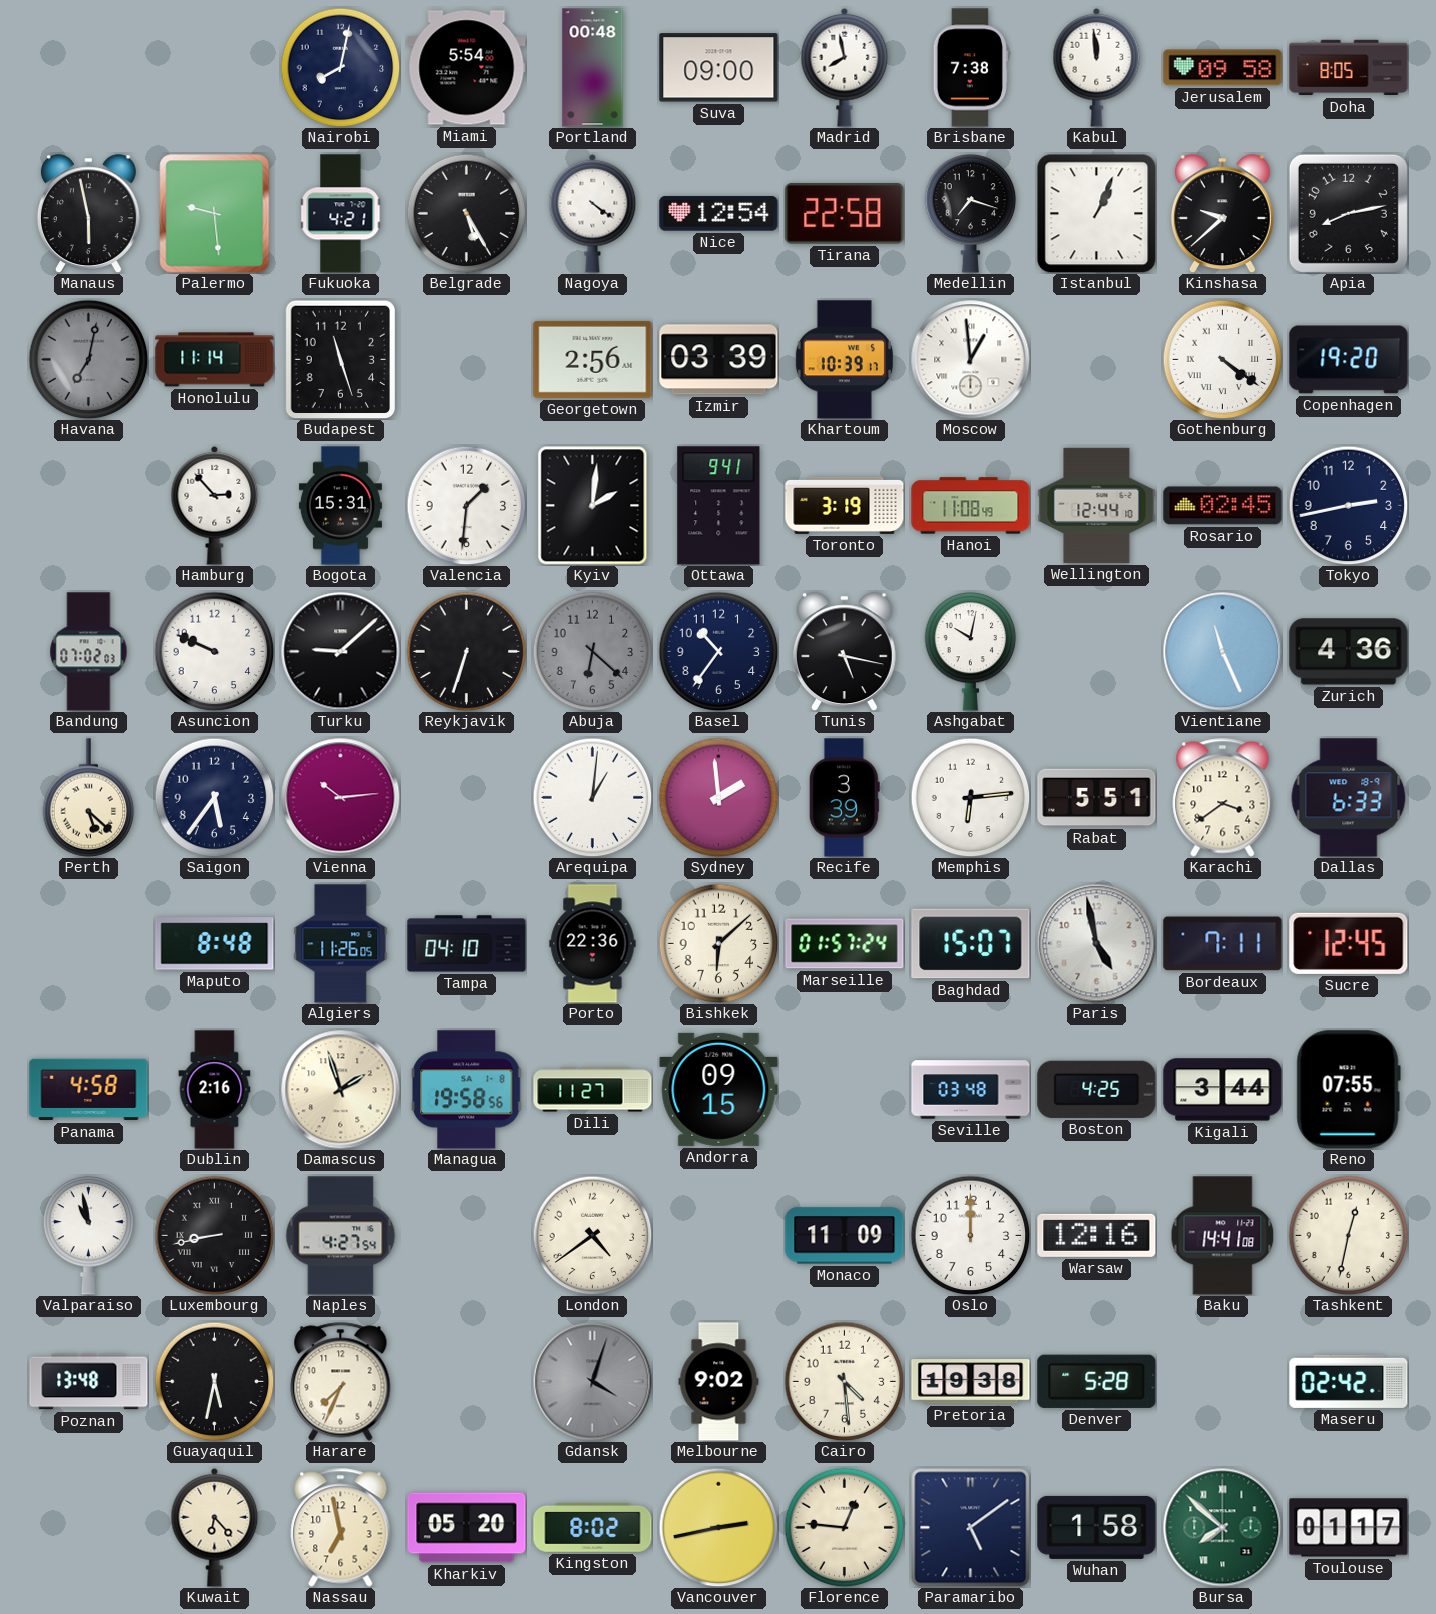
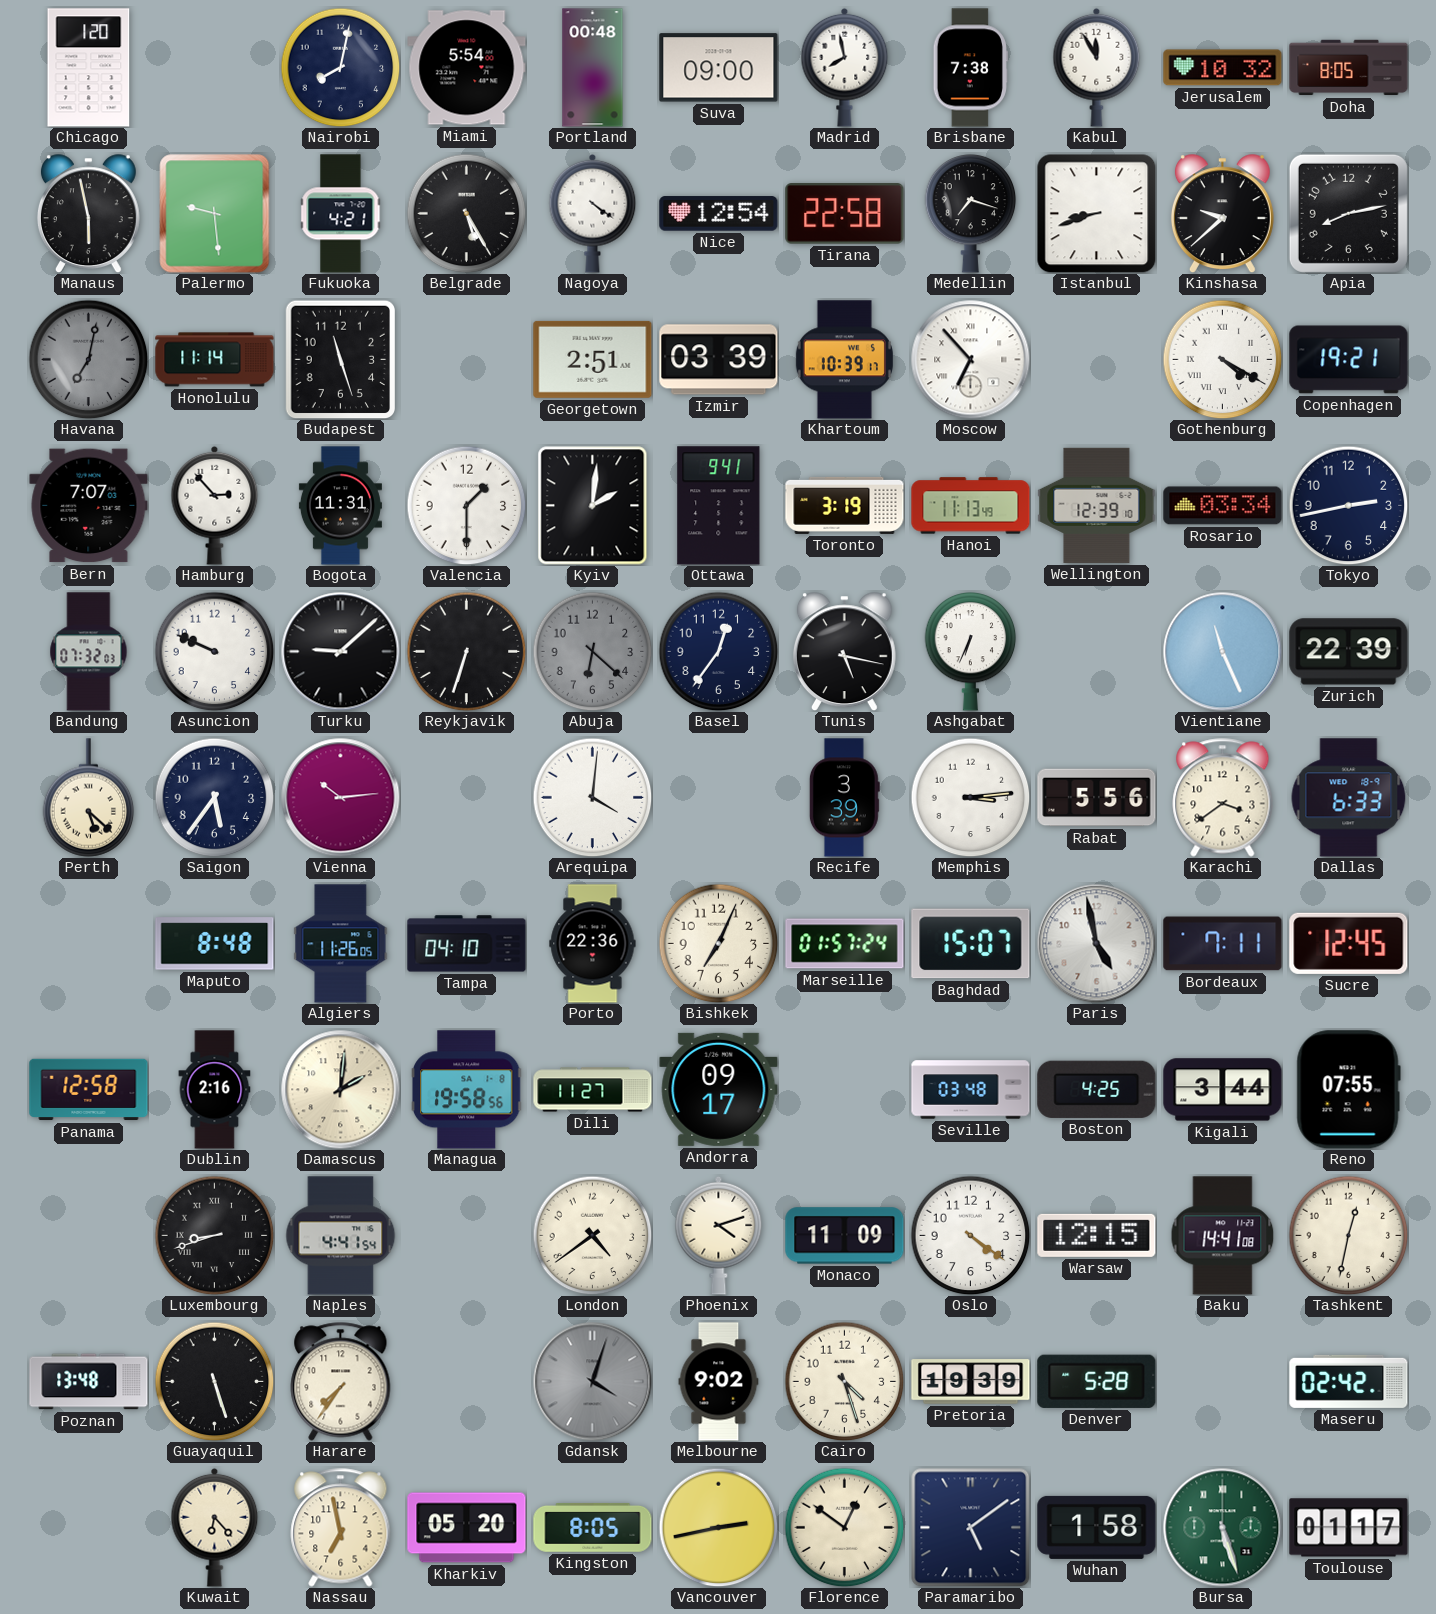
Chicago: none -> 1:20
Kabul: 11:59 -> 11:55
Jerusalem: 09:58 -> 10:32
Istanbul: 1:04 -> 8:42
Georgetown: 2:56 -> 2:51
Moscow: 12:59 -> 6:53
Gothenburg: 4:21 -> 4:20
Copenhagen: 19:20 -> 19:21
Bern: none -> 7:07
Bogota: 15:31 -> 11:31
Valencia: 1:31 -> 1:30
Hanoi: 11:08 -> 11:13
Wellington: 12:44 -> 12:39
Rosario: 02:45 -> 03:34
Bandung: 07:02 -> 07:32
Basel: 10:36 -> 12:36
Ashgabat: 10:02 -> 6:34
Zurich: 4:36 -> 22:39
Arequipa: 1:01 -> 4:01
Sydney: 1:59 -> none
Memphis: 6:14 -> 3:14
Rabat: 5:51 -> 5:56
Bishkek: 6:08 -> 7:04
Panama: 4:58 -> 12:58
Damascus: 1:57 -> 2:01
Andorra: 09:15 -> 09:17
Valparaiso: 10:58 -> none
Luxembourg: 8:43 -> 8:42
Naples: 4:27 -> 4:41
Phoenix: none -> 4:12
Oslo: 12:00 -> 4:21
Warsaw: 12:16 -> 12:15
Guayaquil: 5:32 -> 5:27
Harare: 7:34 -> 7:36
Cairo: 4:29 -> 4:27
Pretoria: 19:38 -> 19:39
Kingston: 8:02 -> 8:05
Florence: 12:46 -> 12:51
Bursa: 7:52 -> 5:27
